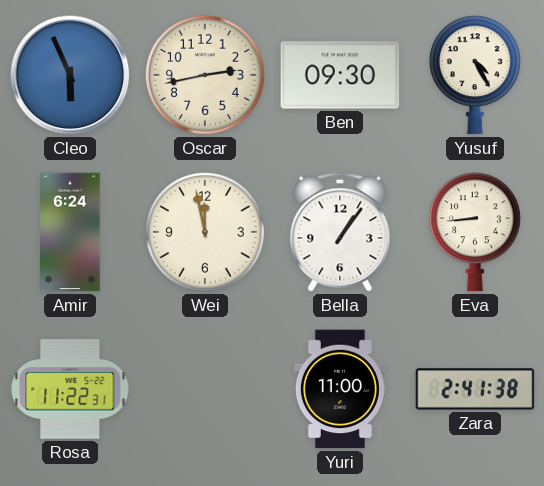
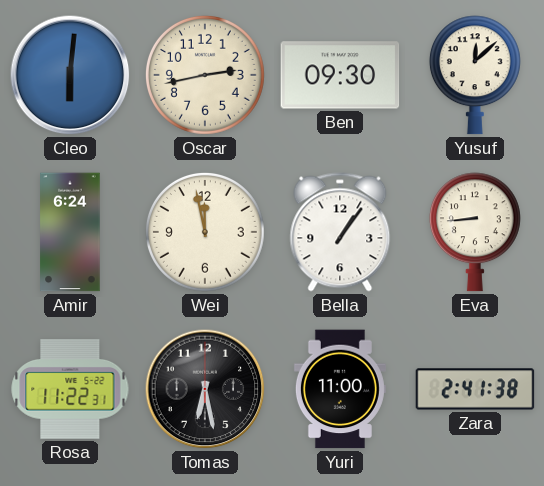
Cleo: 5:56 -> 6:01
Yusuf: 4:25 -> 12:08
Tomas: none -> 6:28
